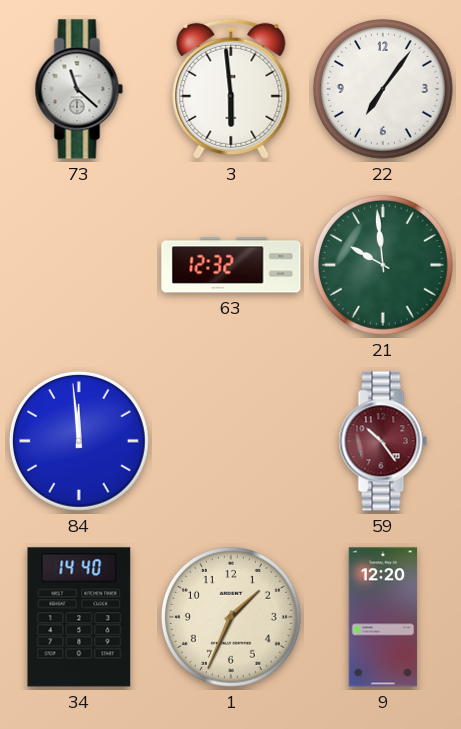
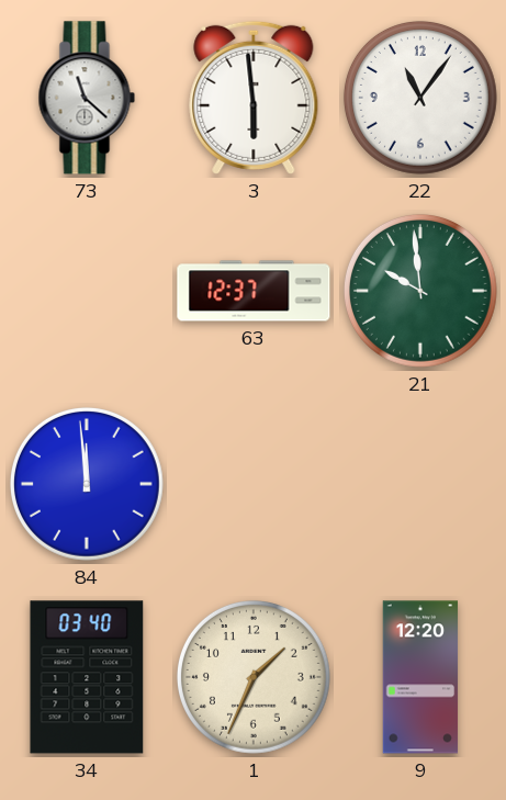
22: 7:06 -> 11:06
63: 12:32 -> 12:37
59: 10:24 -> none
34: 14:40 -> 03:40
